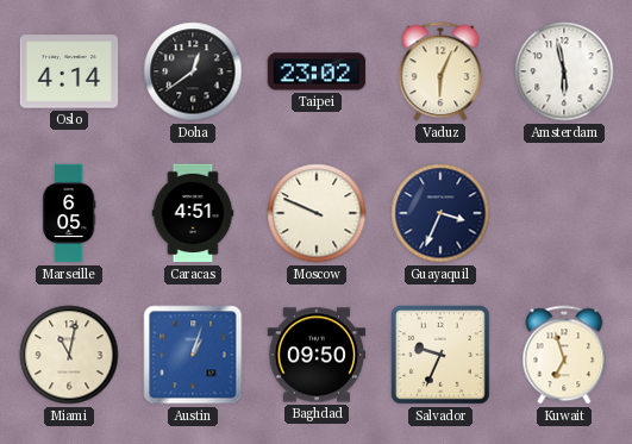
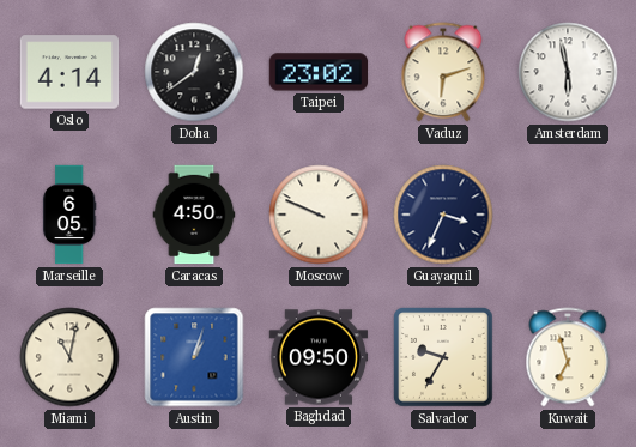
Vaduz: 6:04 -> 6:12
Caracas: 4:51 -> 4:50
Salvador: 9:34 -> 9:35
